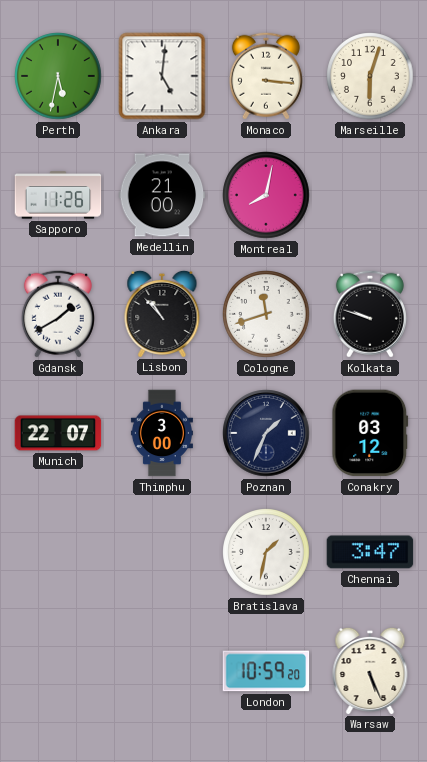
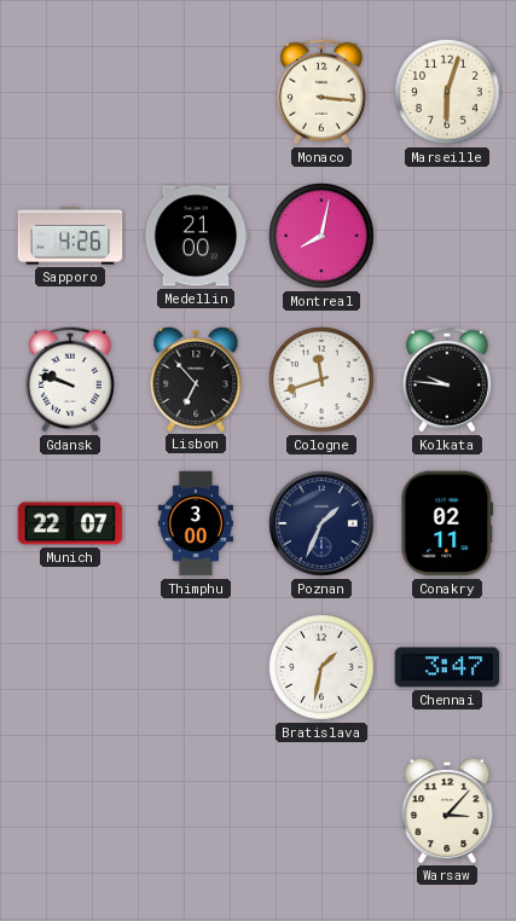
Perth: 5:32 -> none
Ankara: 5:01 -> none
Sapporo: 11:26 -> 4:26
Gdansk: 1:40 -> 9:48
Lisbon: 10:53 -> 6:53
Kolkata: 9:48 -> 9:46
Conakry: 03:12 -> 02:11
London: 10:59 -> none
Warsaw: 5:26 -> 3:07
